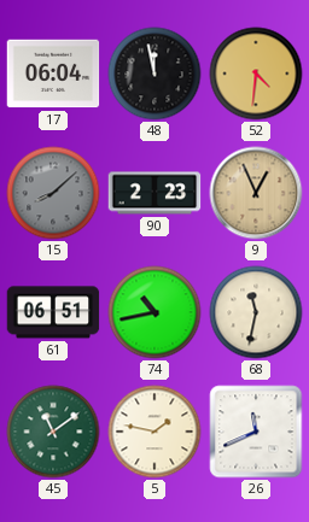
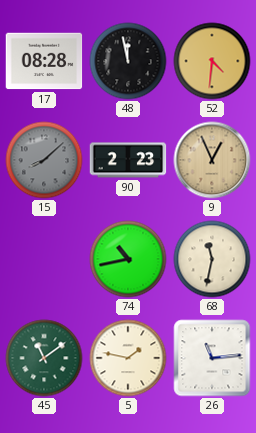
17: 06:04 -> 08:28
61: 06:51 -> none
26: 11:41 -> 11:14
